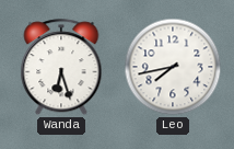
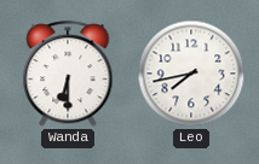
Wanda: 6:27 -> 6:30
